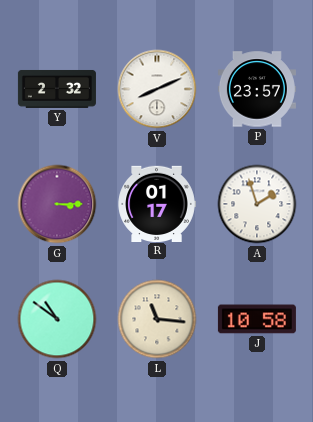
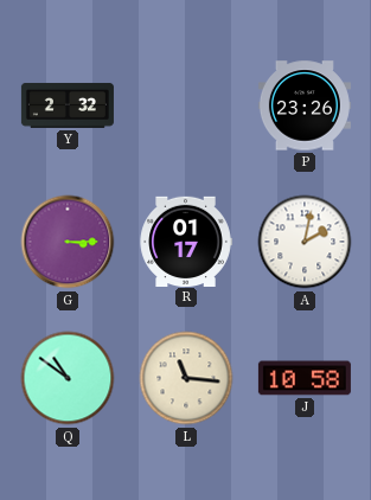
V: 8:11 -> none
P: 23:57 -> 23:26
A: 1:57 -> 2:02
